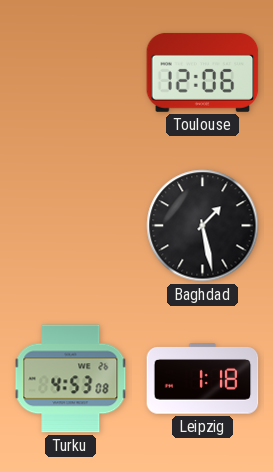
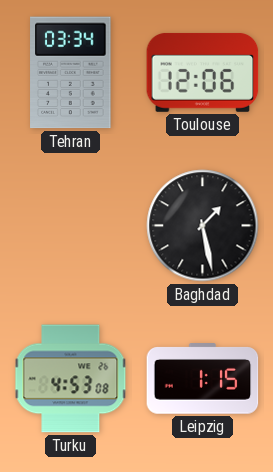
Tehran: none -> 03:34
Leipzig: 1:18 -> 1:15
